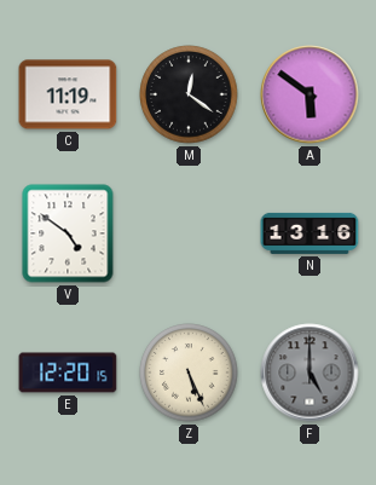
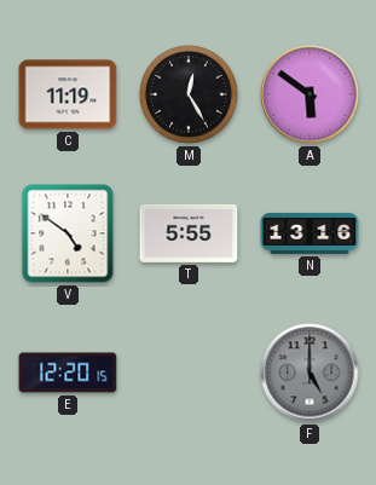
M: 12:21 -> 12:25
T: none -> 5:55
Z: 5:26 -> none
